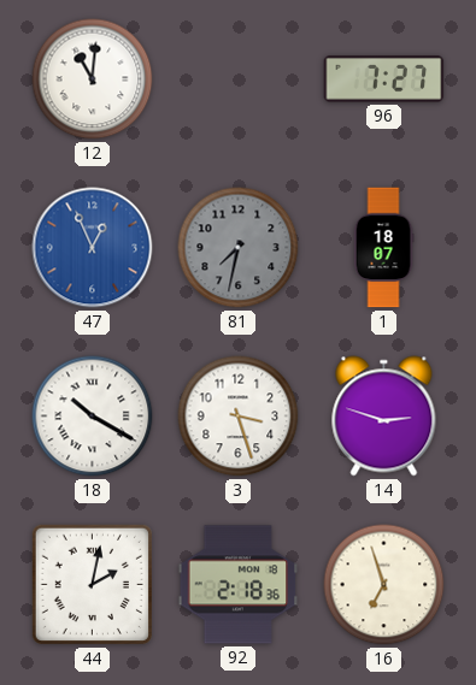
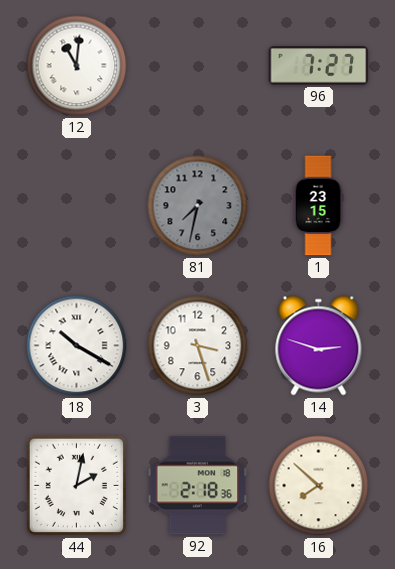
47: 12:56 -> none
1: 18:07 -> 23:15
16: 6:57 -> 7:52
